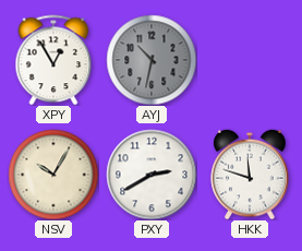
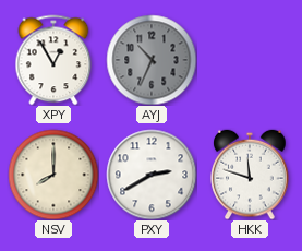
AYJ: 10:32 -> 10:34
NSV: 10:05 -> 8:00
